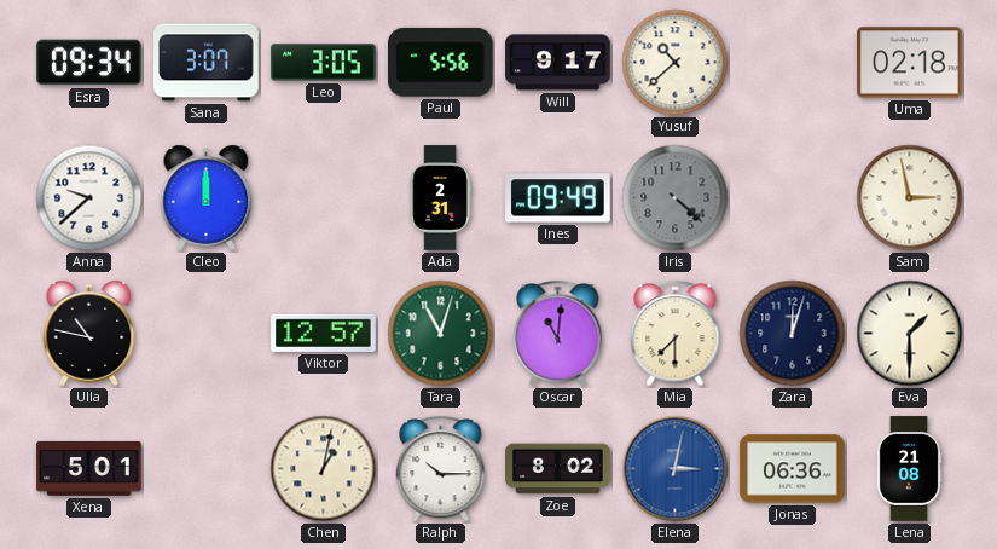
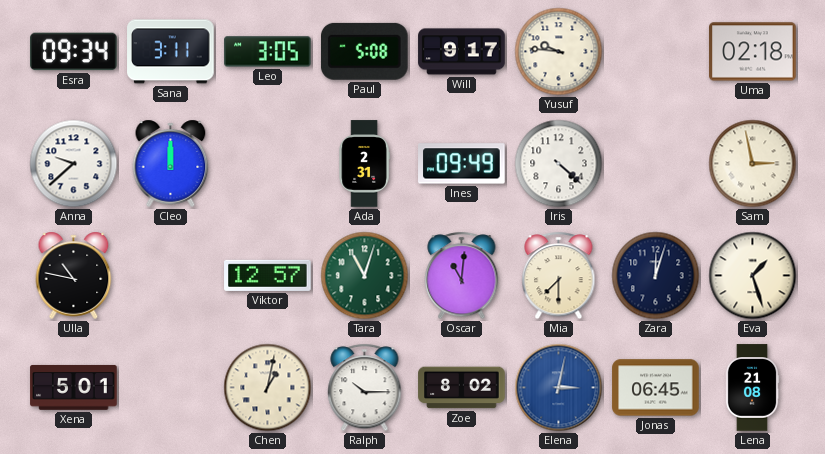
Sana: 3:07 -> 3:11
Paul: 5:56 -> 5:08
Yusuf: 10:38 -> 9:46
Iris dial: grey -> white
Eva: 1:30 -> 1:27
Jonas: 06:36 -> 06:45
